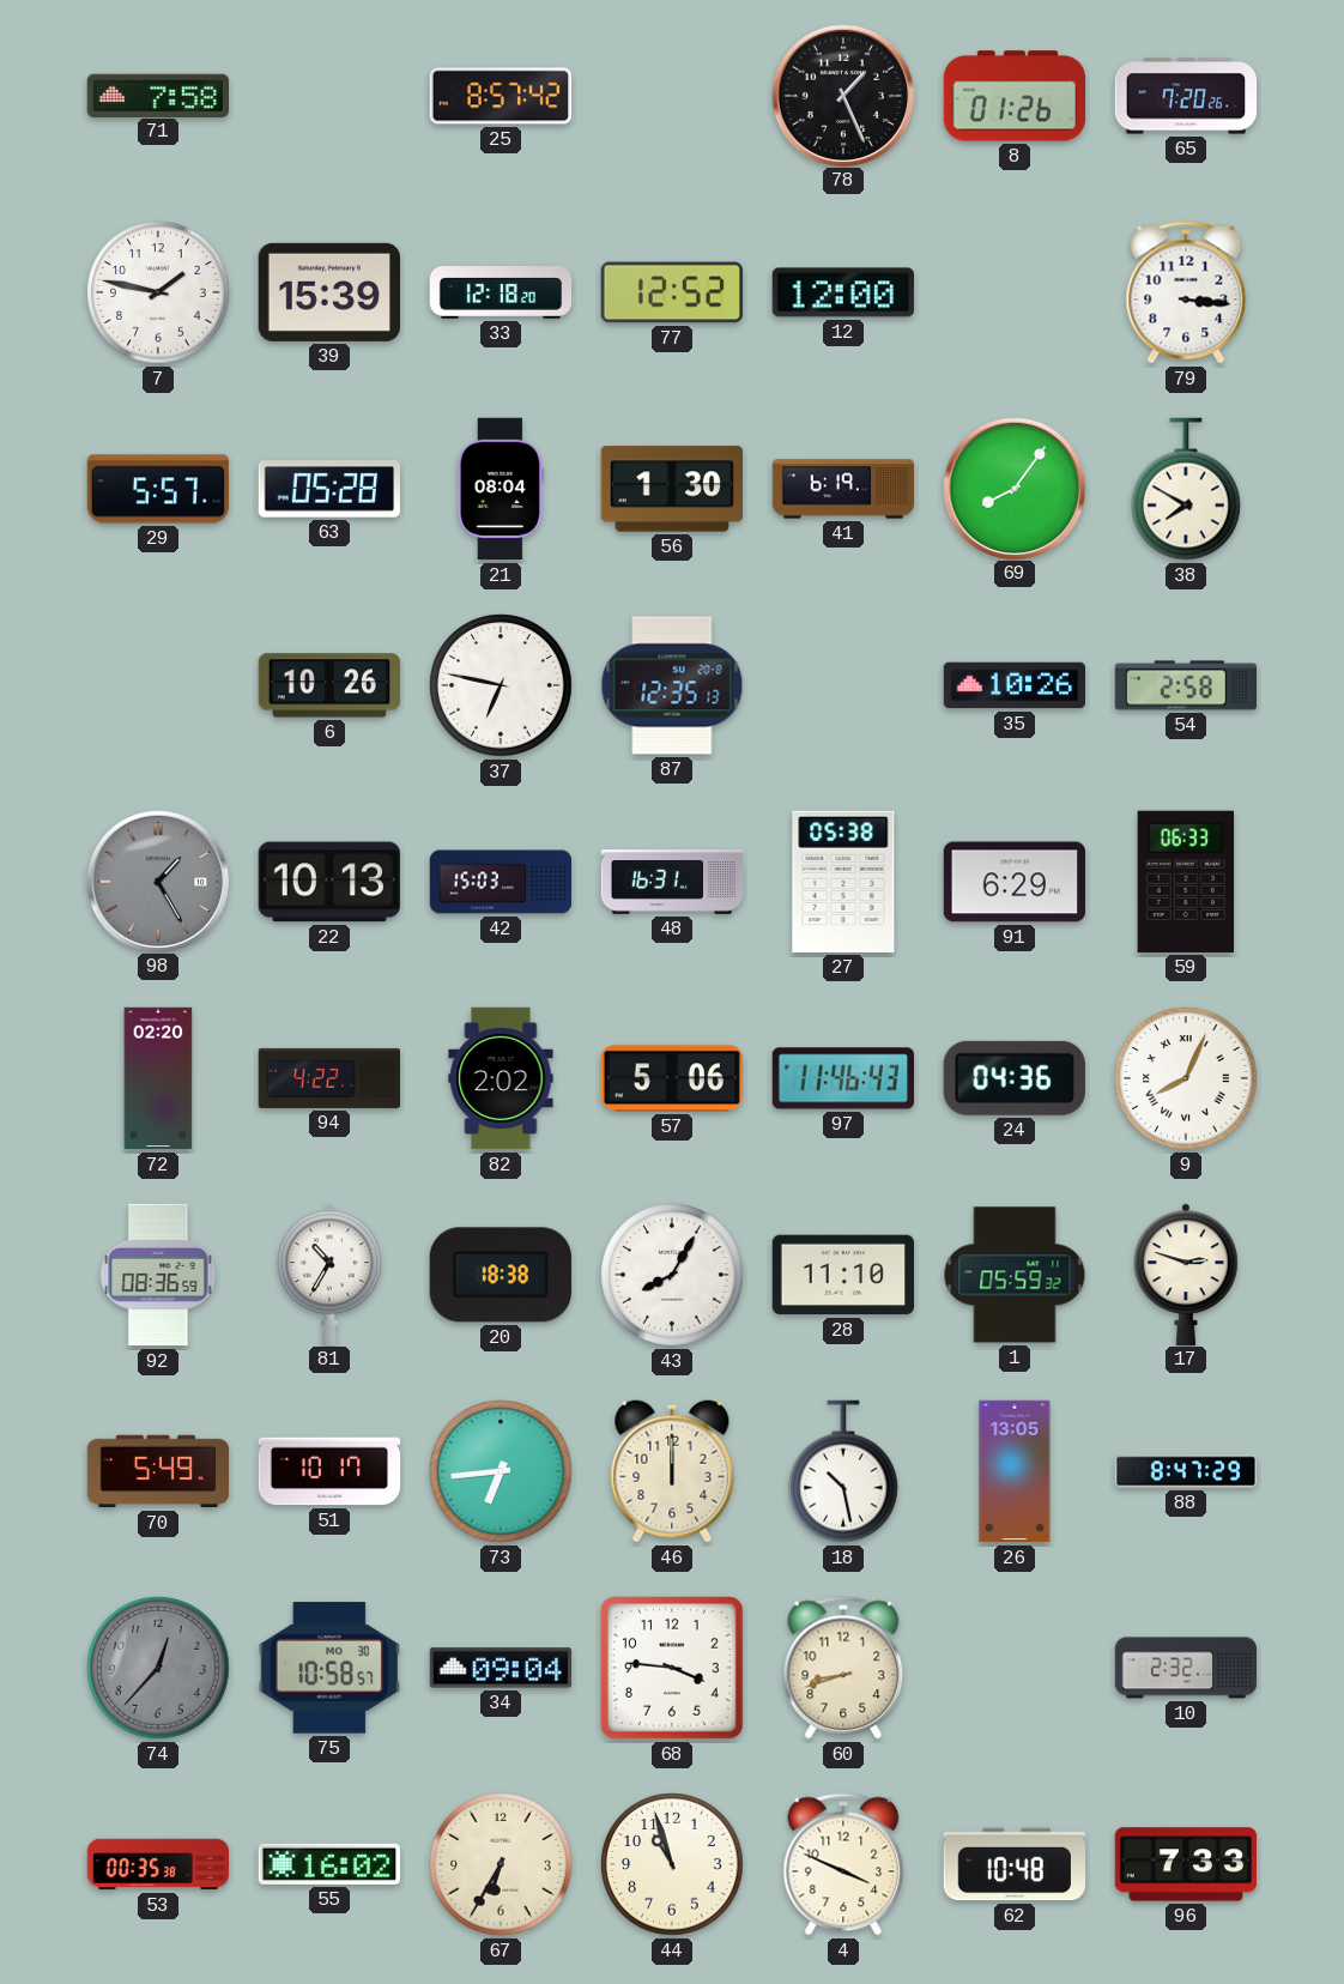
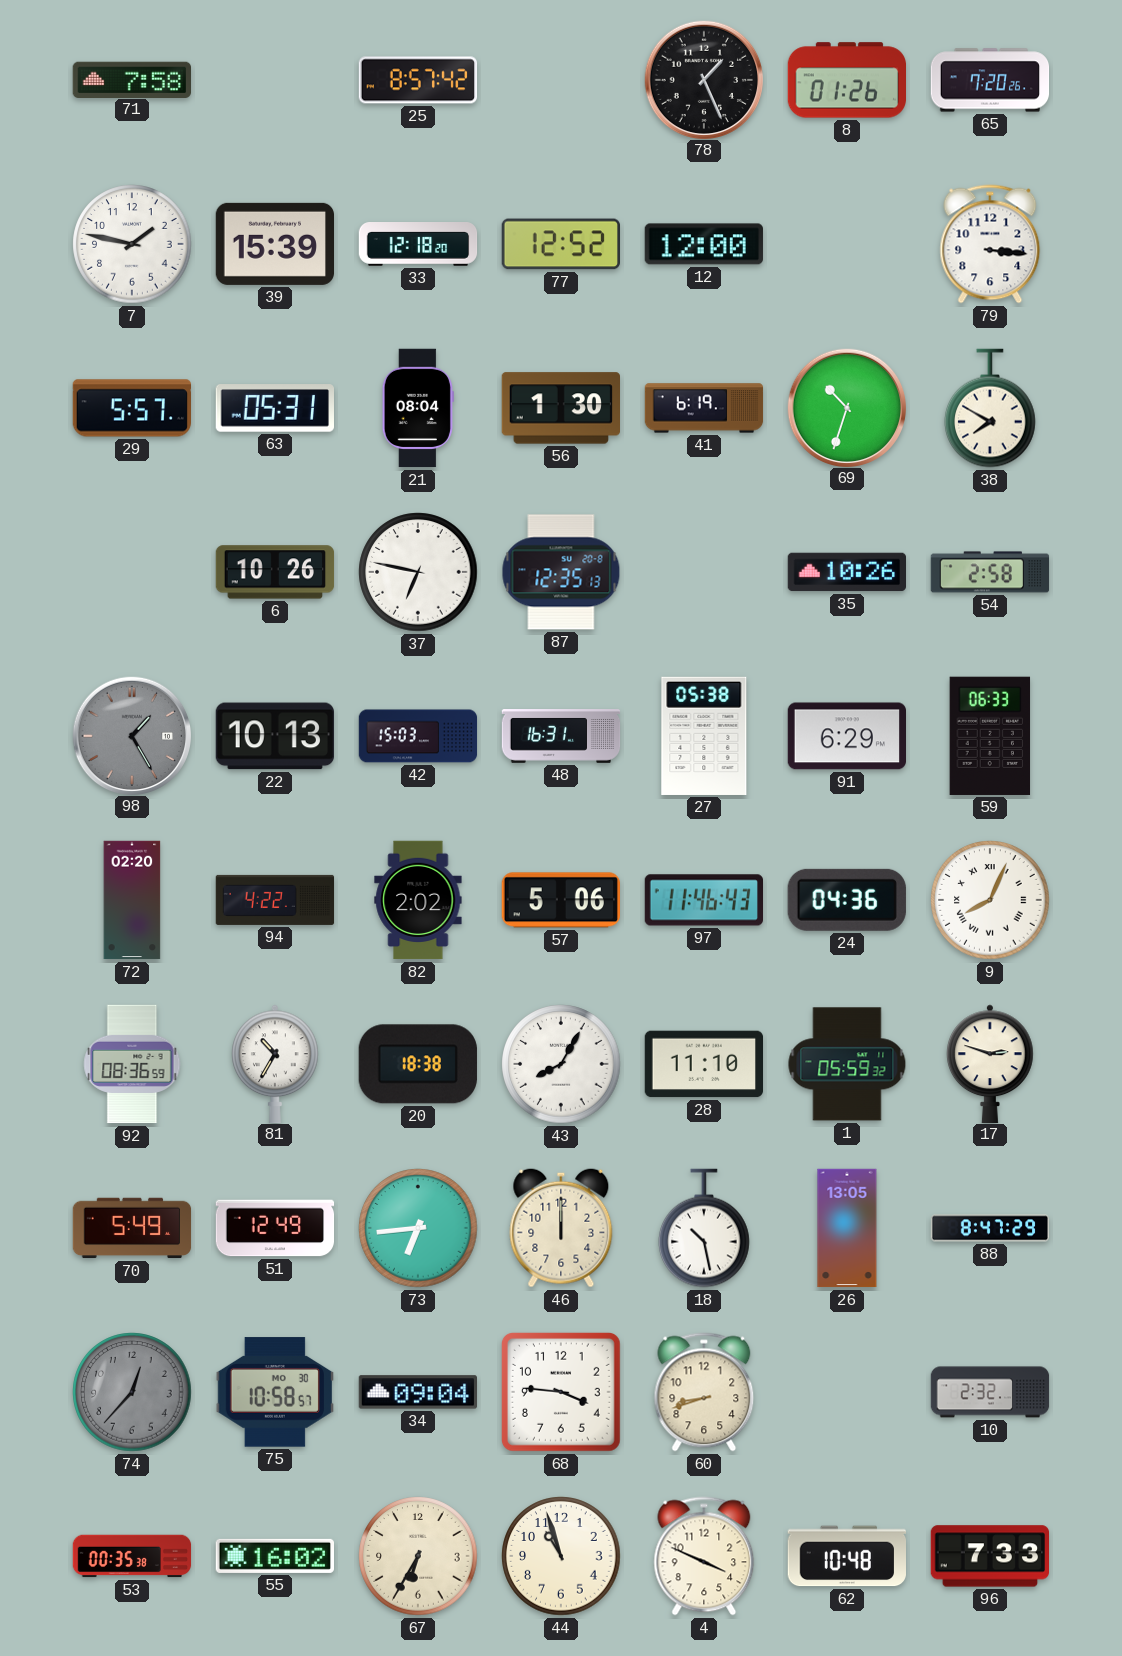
63: 05:28 -> 05:31
69: 8:06 -> 10:33
51: 10:17 -> 12:49
